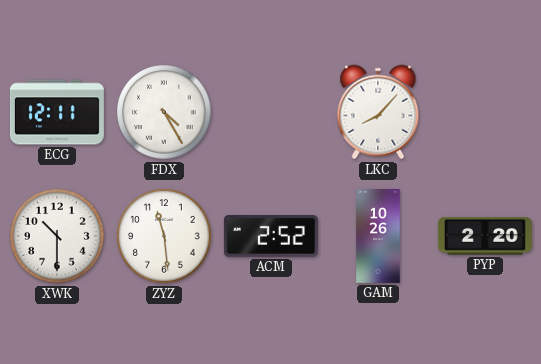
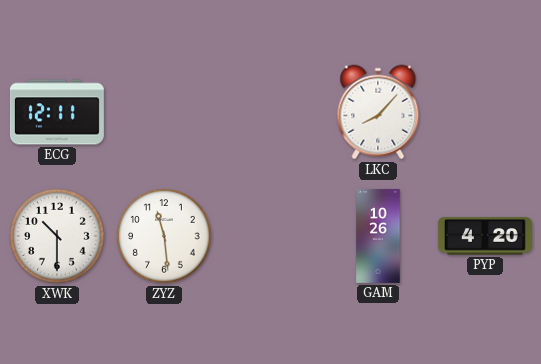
FDX: 4:25 -> none
ACM: 2:52 -> none
PYP: 2:20 -> 4:20
